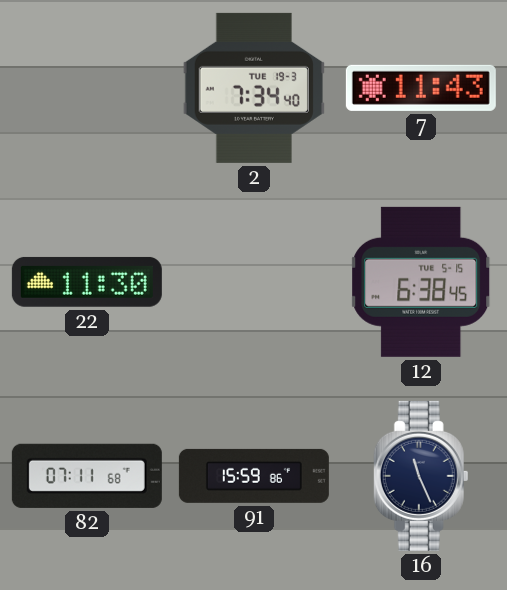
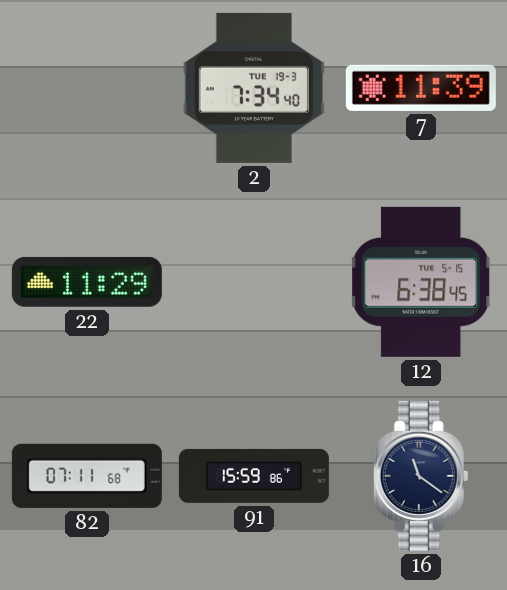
7: 11:43 -> 11:39
22: 11:30 -> 11:29
16: 11:26 -> 11:21
